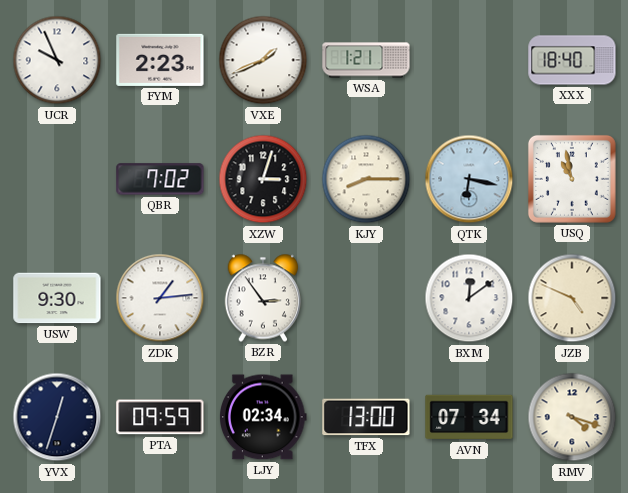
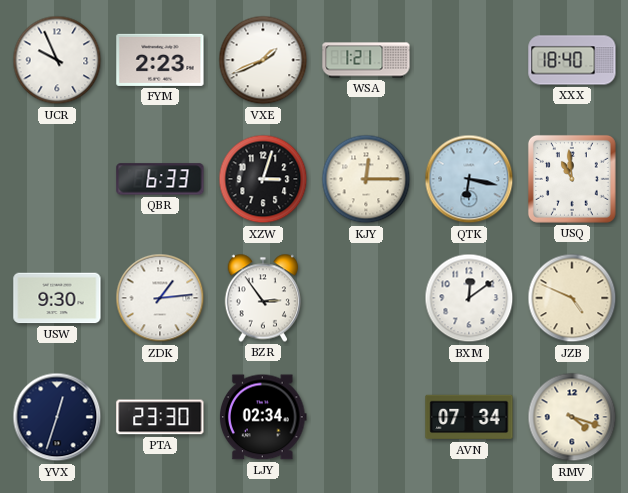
QBR: 7:02 -> 6:33
KJY: 8:15 -> 12:15
USQ: 10:58 -> 10:59
PTA: 09:59 -> 23:30
TFX: 13:00 -> none
